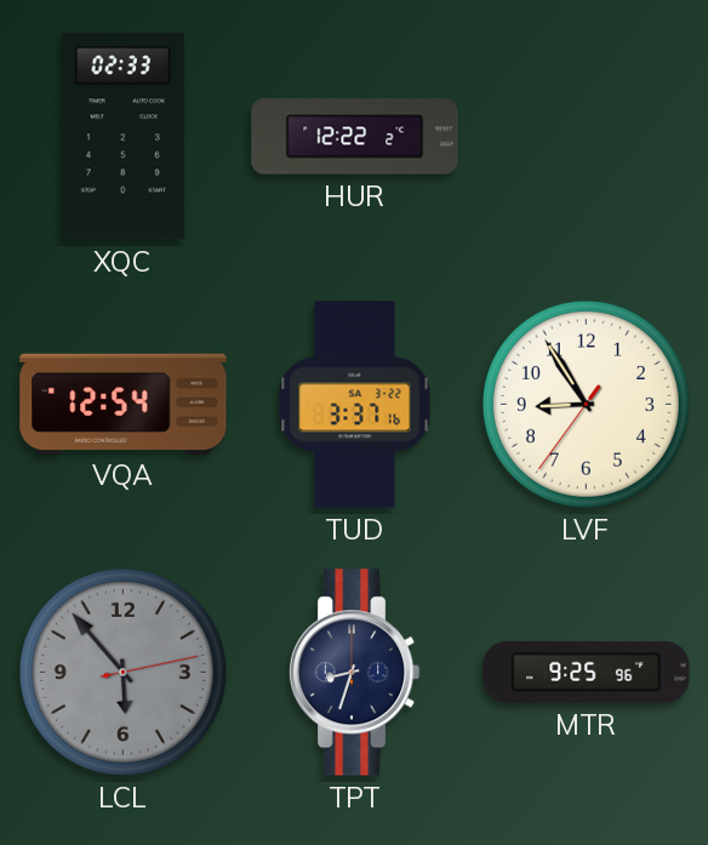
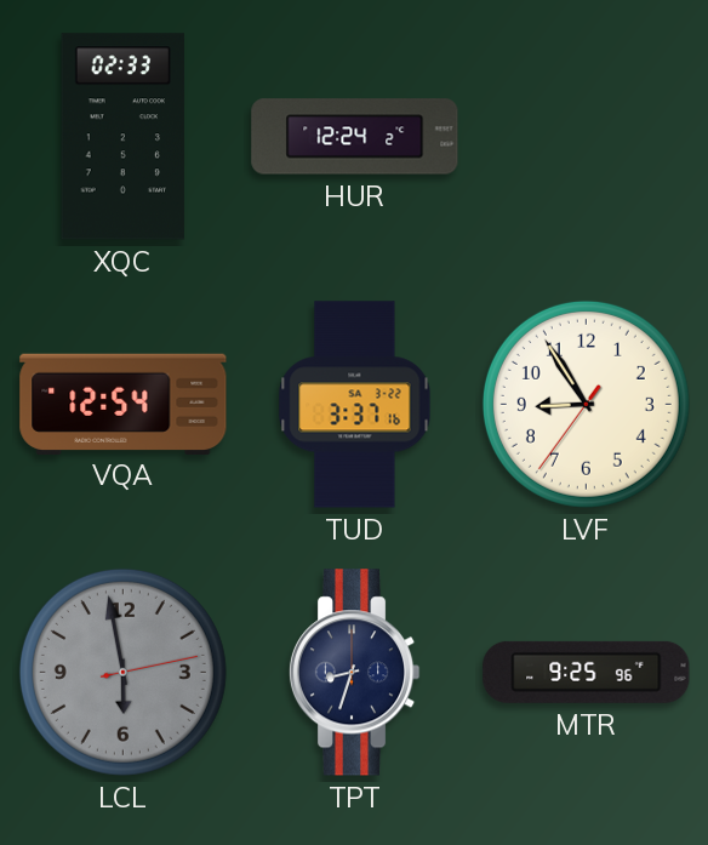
HUR: 12:22 -> 12:24
LCL: 5:53 -> 5:58
